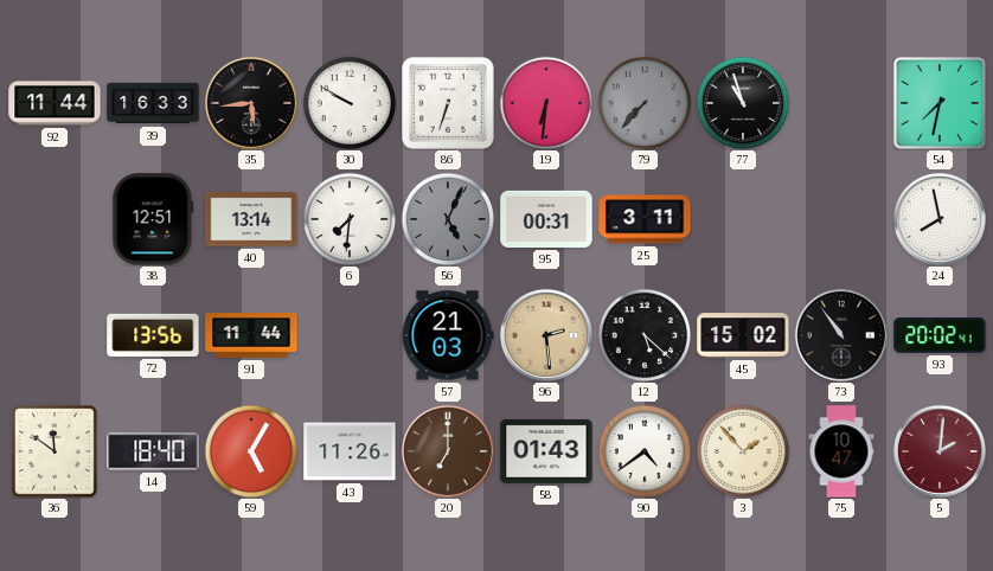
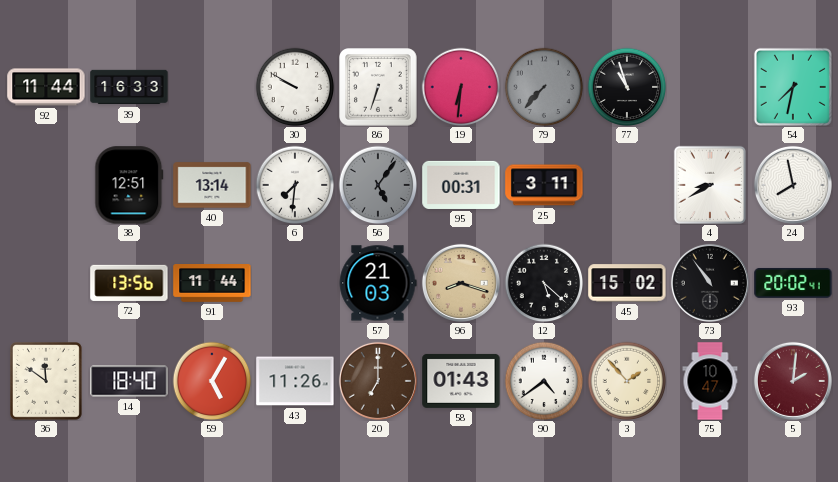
35: 5:44 -> none
56: 5:04 -> 5:06
4: none -> 8:40
96: 2:29 -> 8:18
